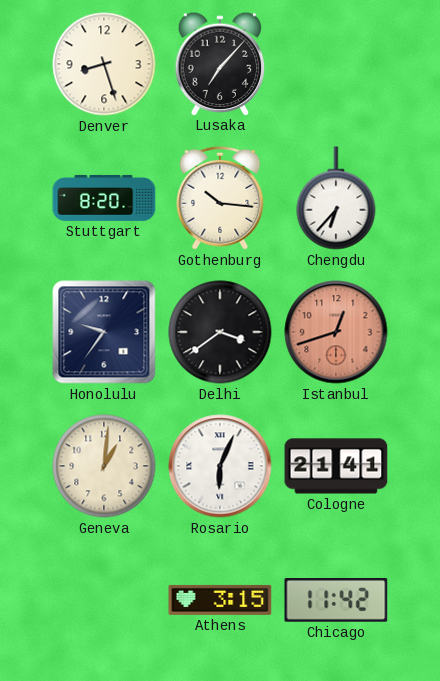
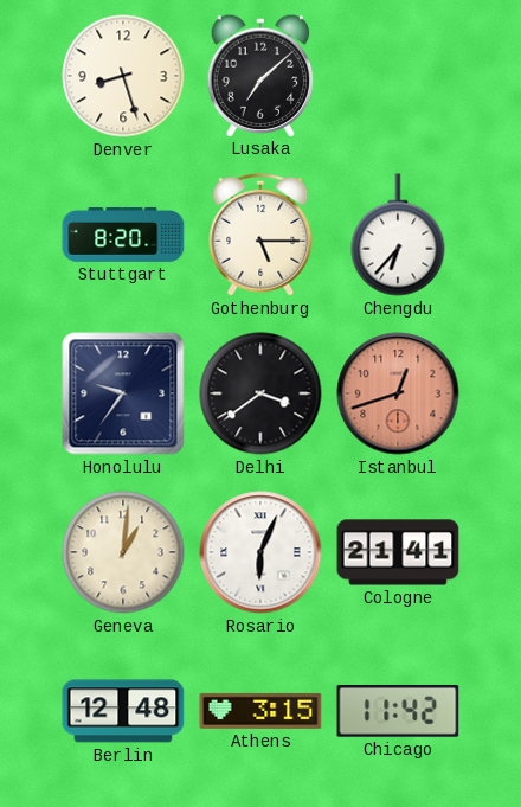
Lusaka: 7:07 -> 7:08
Gothenburg: 10:16 -> 5:15
Berlin: none -> 12:48
